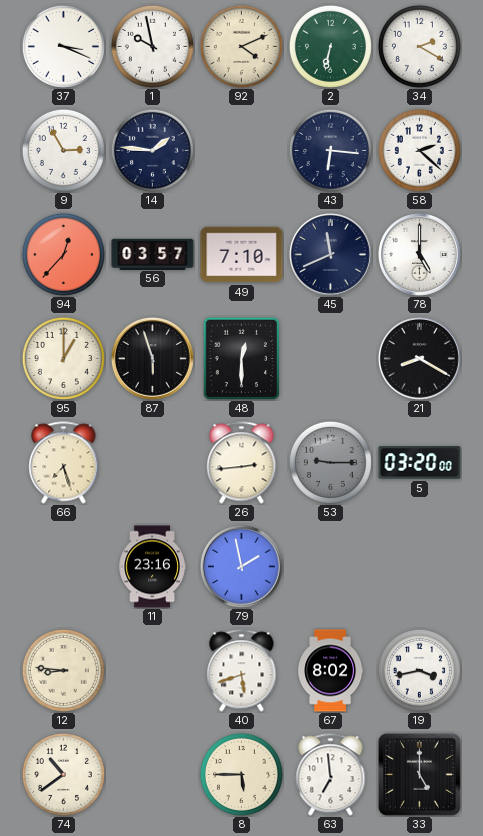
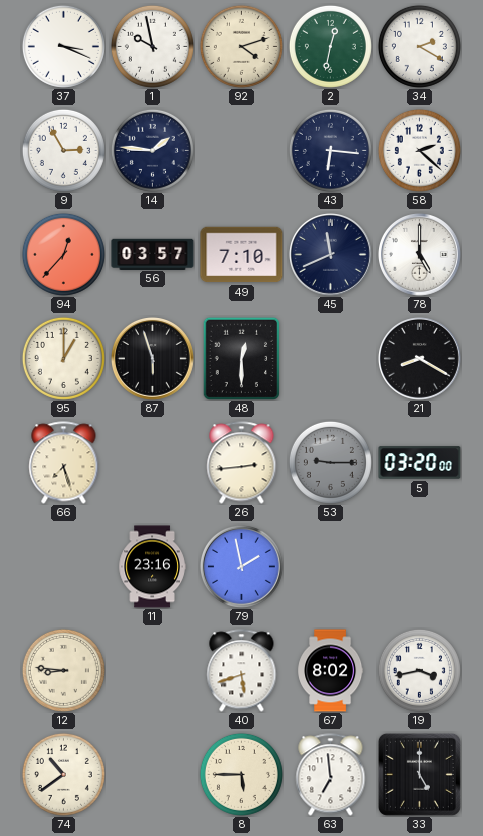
92: 4:11 -> 4:12
2: 6:32 -> 12:32
